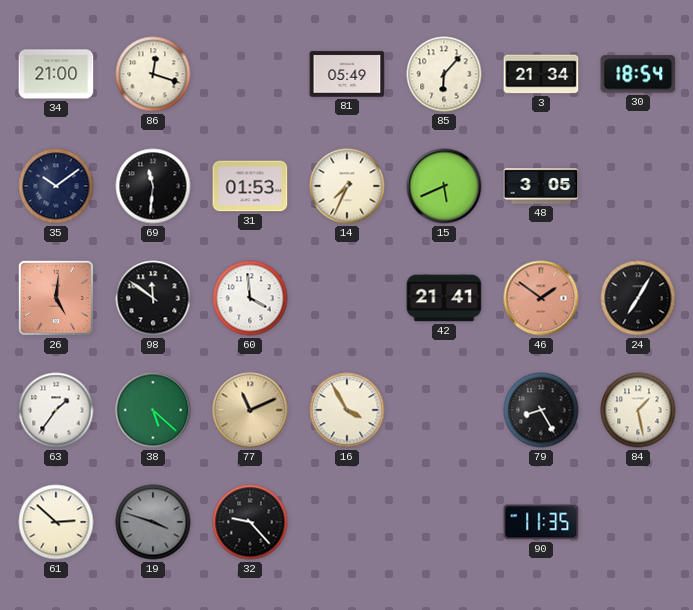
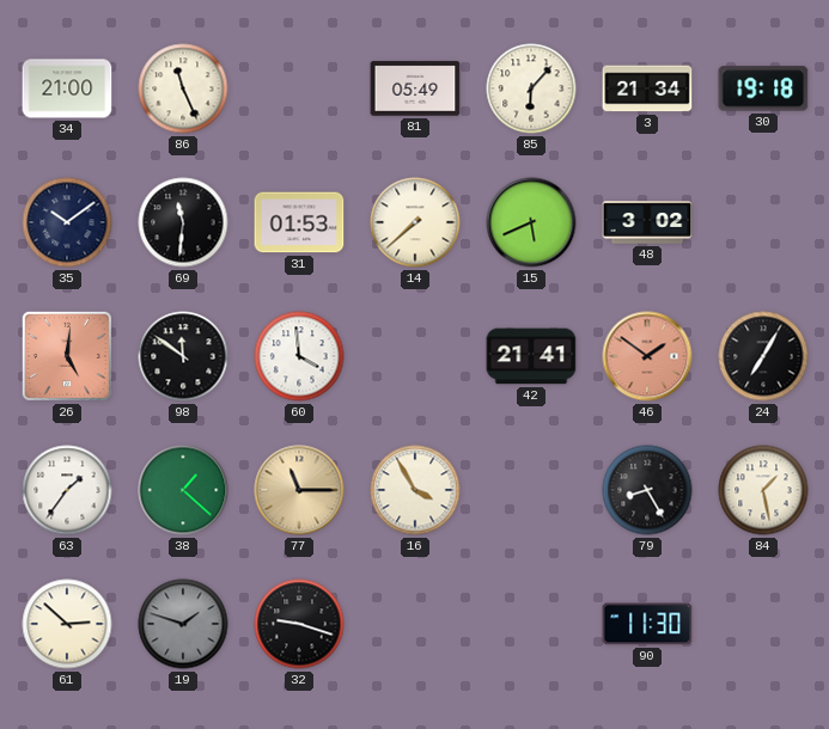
86: 12:18 -> 11:26
30: 18:54 -> 19:18
14: 7:34 -> 7:38
48: 3:05 -> 3:02
38: 5:22 -> 1:22
77: 11:11 -> 11:15
19: 3:48 -> 1:48
32: 9:23 -> 9:18
90: 11:35 -> 11:30
